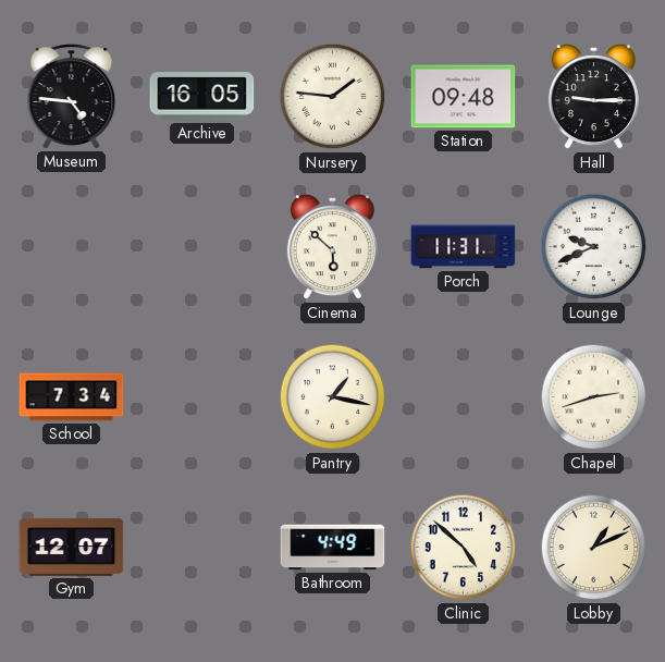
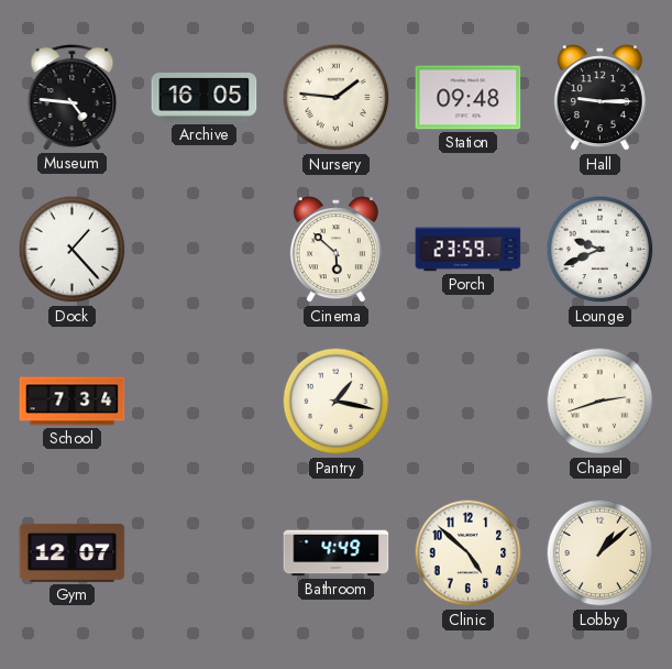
Dock: none -> 1:23
Porch: 11:31 -> 23:59
Lobby: 1:11 -> 1:08
